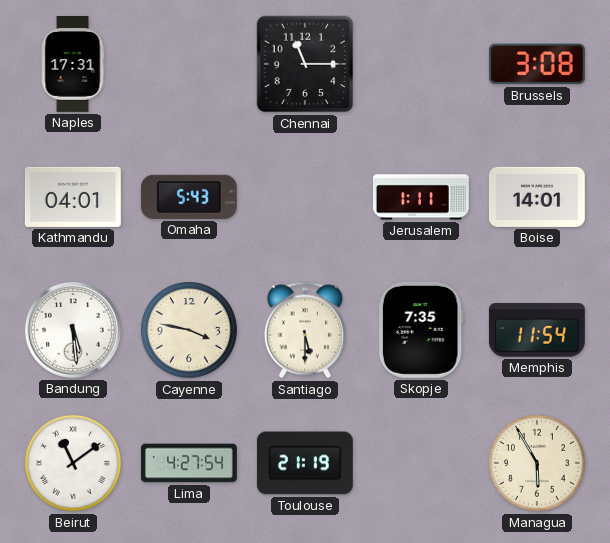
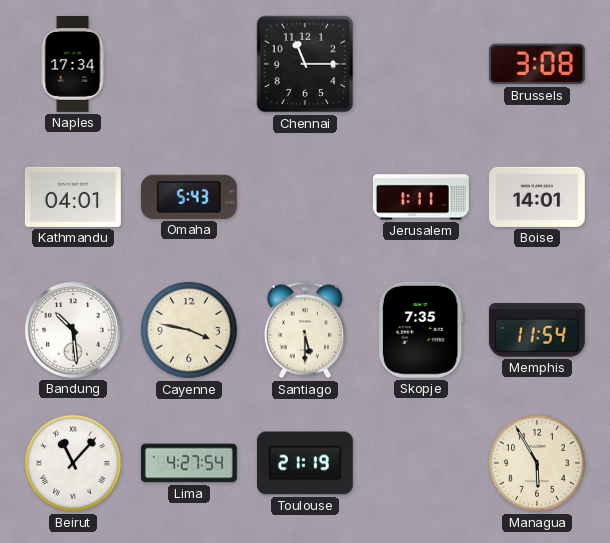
Naples: 17:31 -> 17:34
Bandung: 5:29 -> 10:29
Beirut: 11:09 -> 11:07
